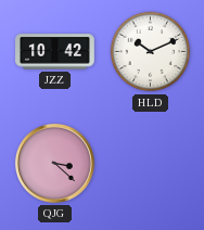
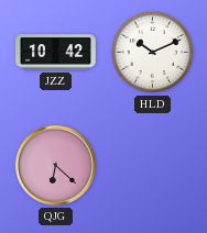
QJG: 3:22 -> 6:22
